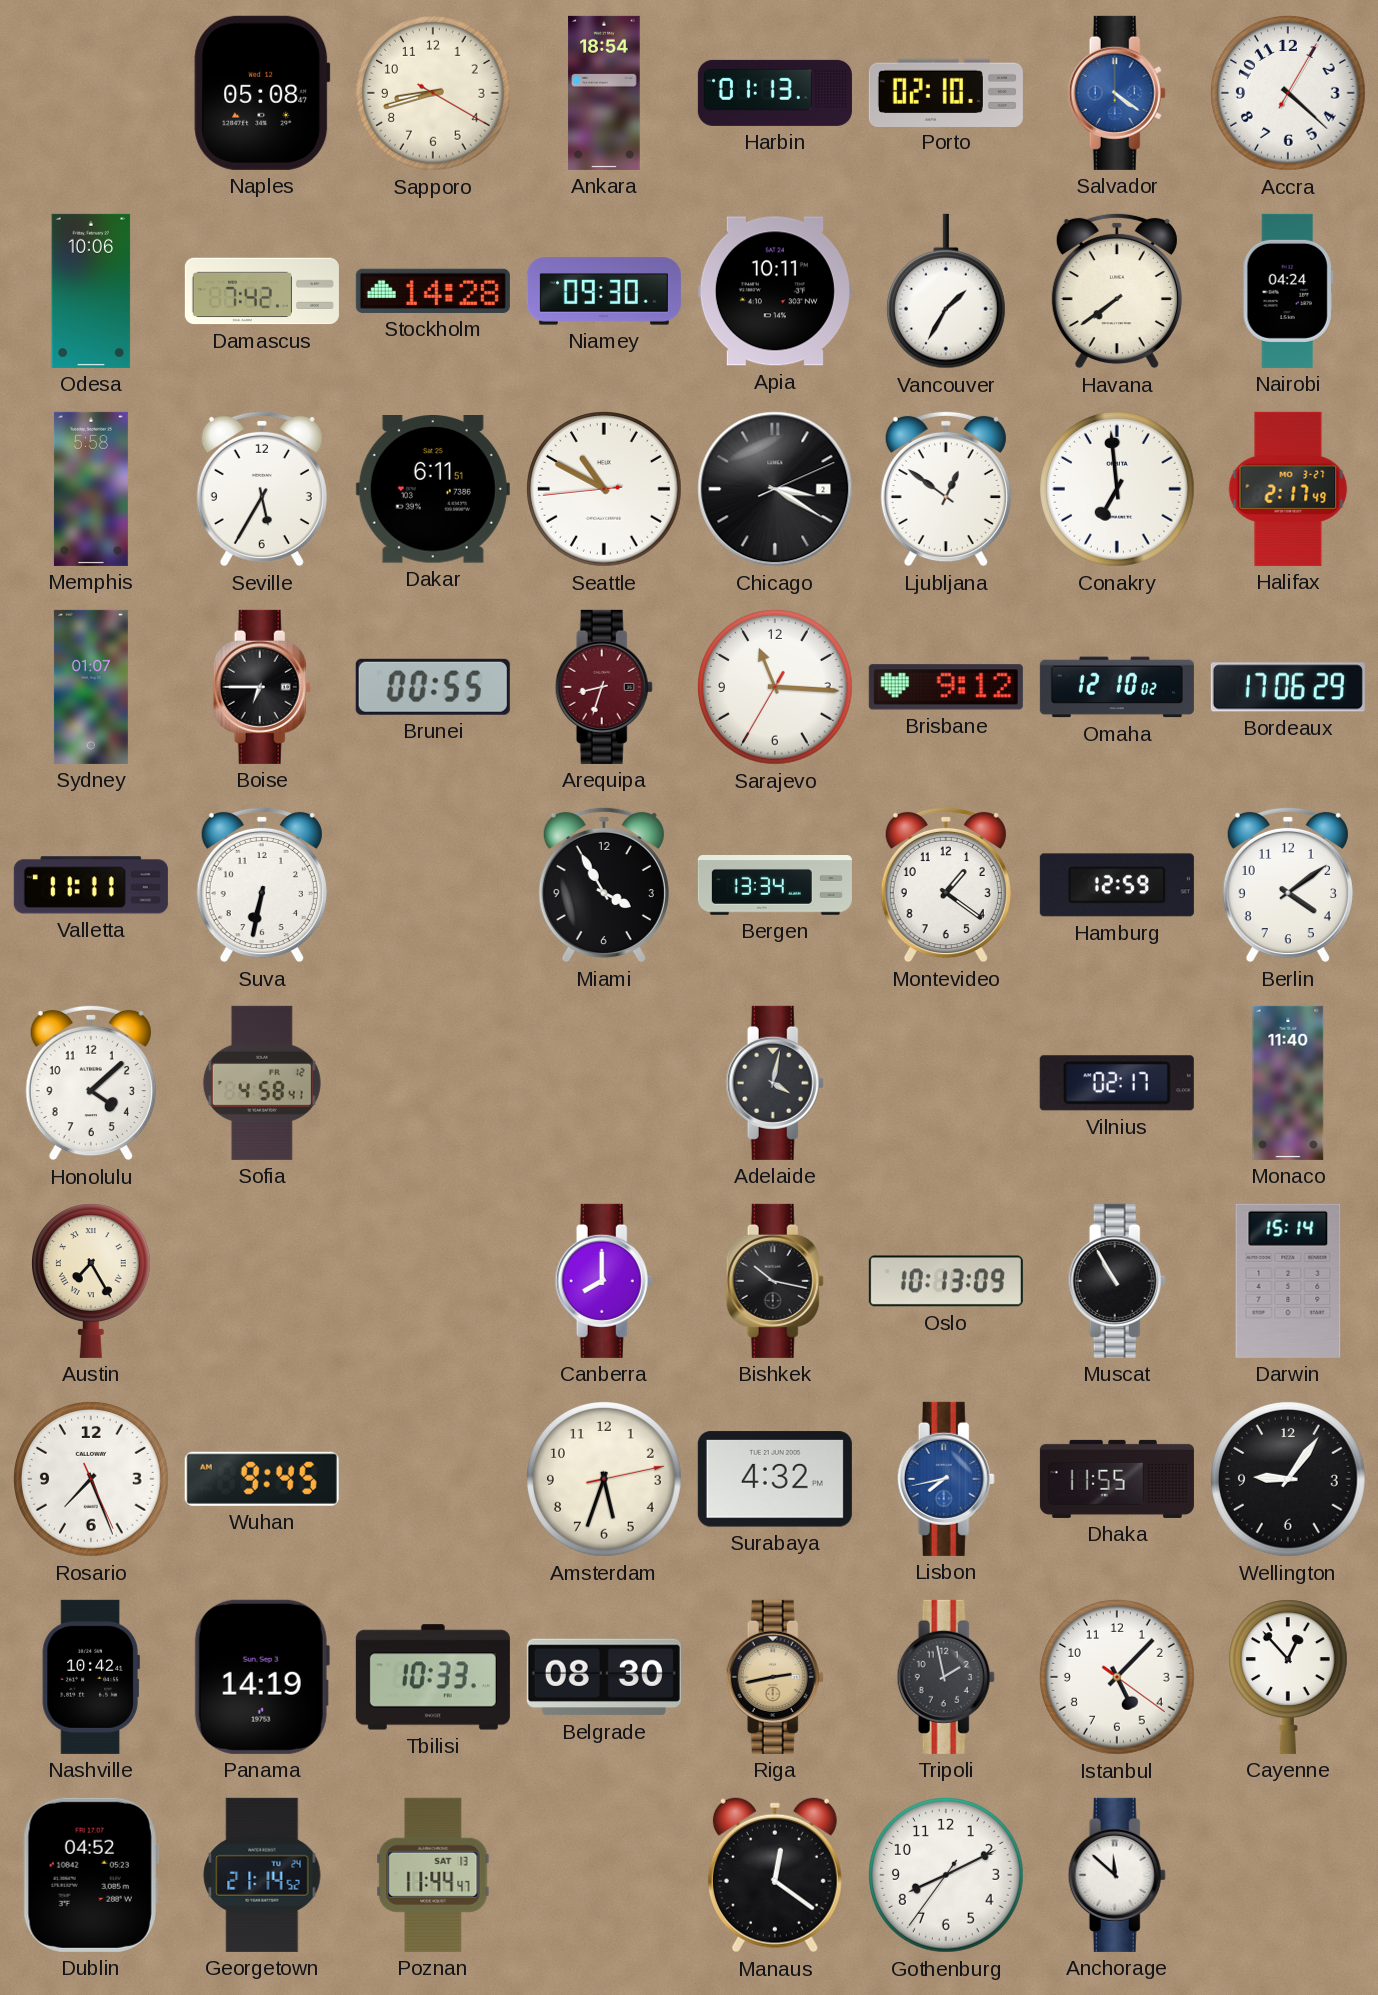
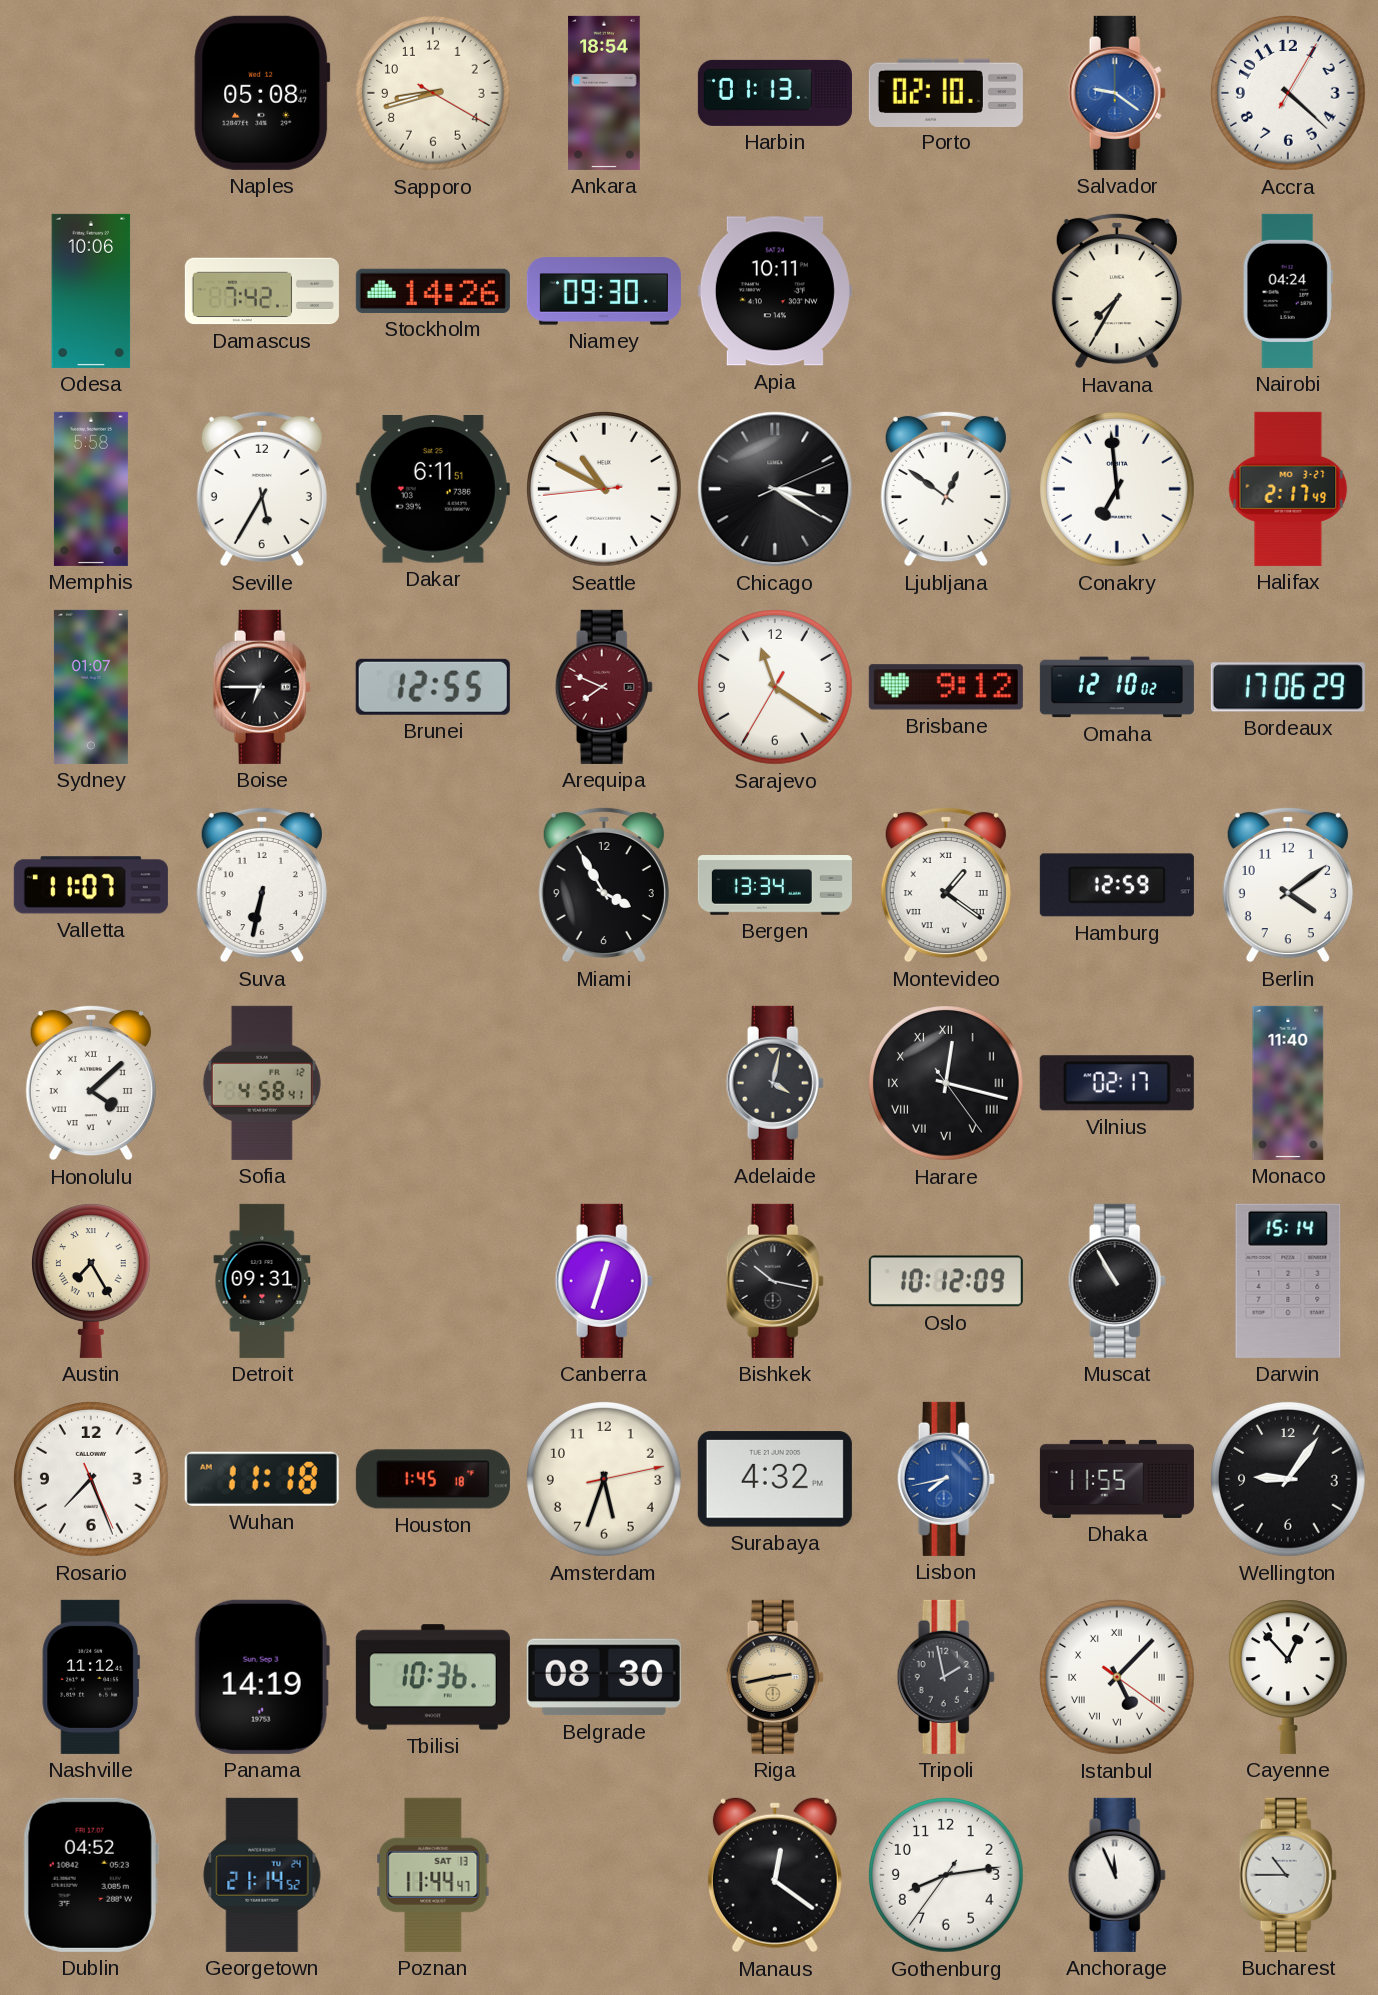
Salvador: 4:21 -> 9:21
Stockholm: 14:28 -> 14:26
Vancouver: 1:35 -> none
Havana: 7:39 -> 7:35
Brunei: 00:55 -> 12:55
Arequipa: 8:33 -> 7:49
Sarajevo: 11:15 -> 11:20
Valletta: 11:11 -> 11:07
Montevideo numerals: Arabic -> Roman
Honolulu numerals: Arabic -> Roman
Harare: none -> 12:17
Detroit: none -> 09:31
Canberra: 8:00 -> 12:33
Oslo: 10:13 -> 10:12
Wuhan: 9:45 -> 11:18
Houston: none -> 1:45
Nashville: 10:42 -> 11:12
Tbilisi: 10:33 -> 10:36
Istanbul numerals: Arabic -> Roman
Gothenburg: 8:10 -> 8:13
Anchorage: 11:52 -> 11:56
Bucharest: none -> 10:45
